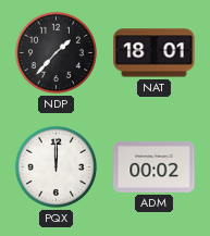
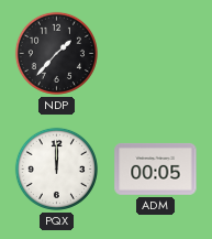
NAT: 18:01 -> none
ADM: 00:02 -> 00:05
